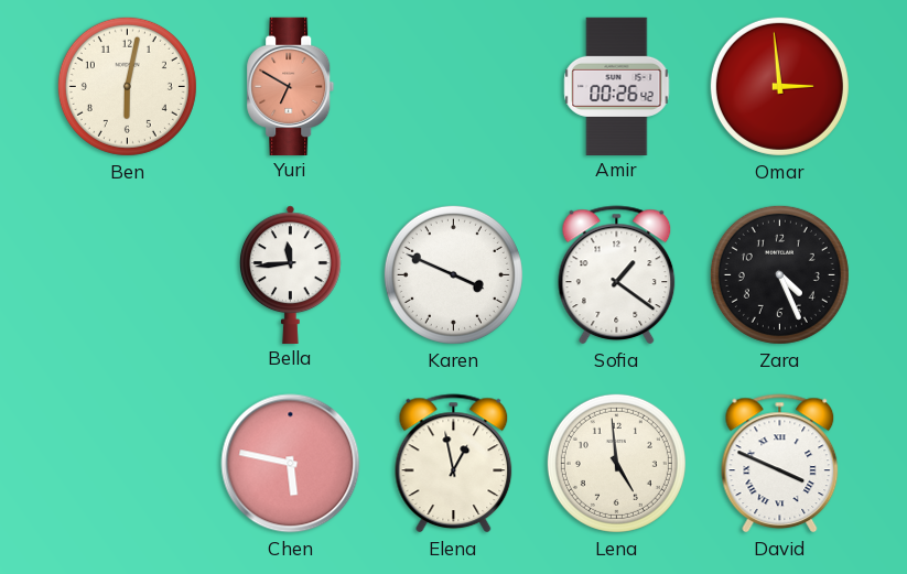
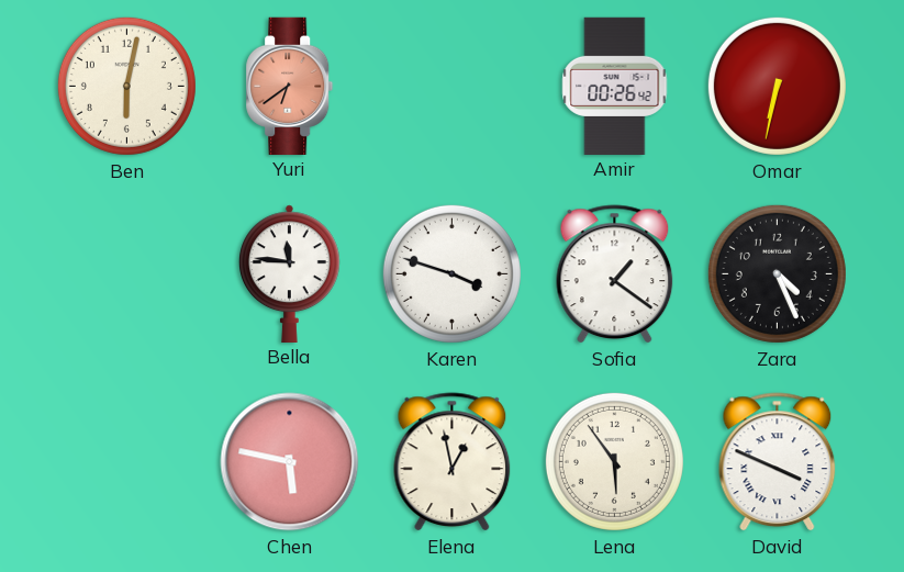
Yuri: 6:50 -> 6:39
Omar: 2:59 -> 6:32
Bella: 11:44 -> 11:46
Karen: 3:49 -> 3:48
Lena: 4:59 -> 5:54
